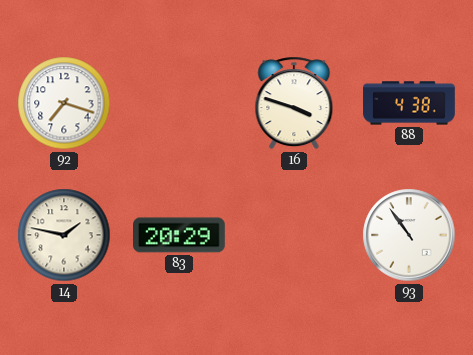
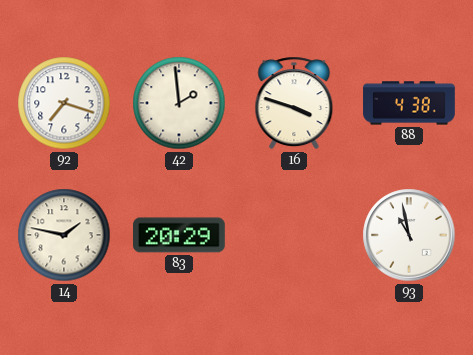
42: none -> 1:59
93: 10:54 -> 10:58
